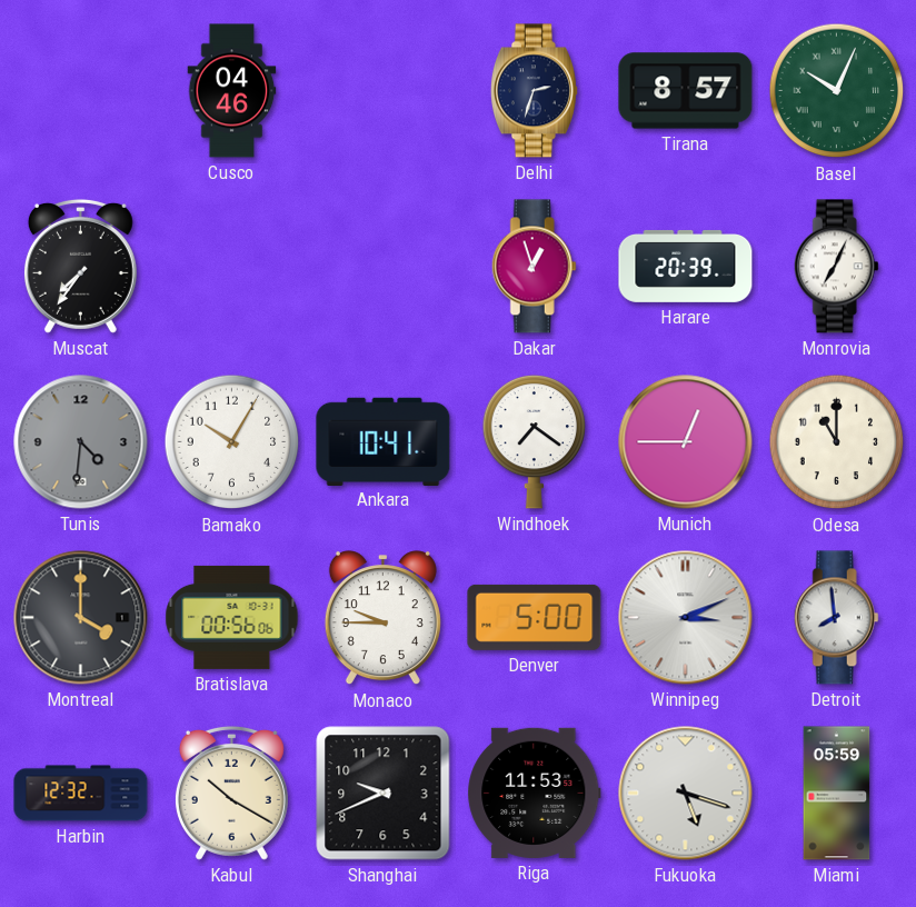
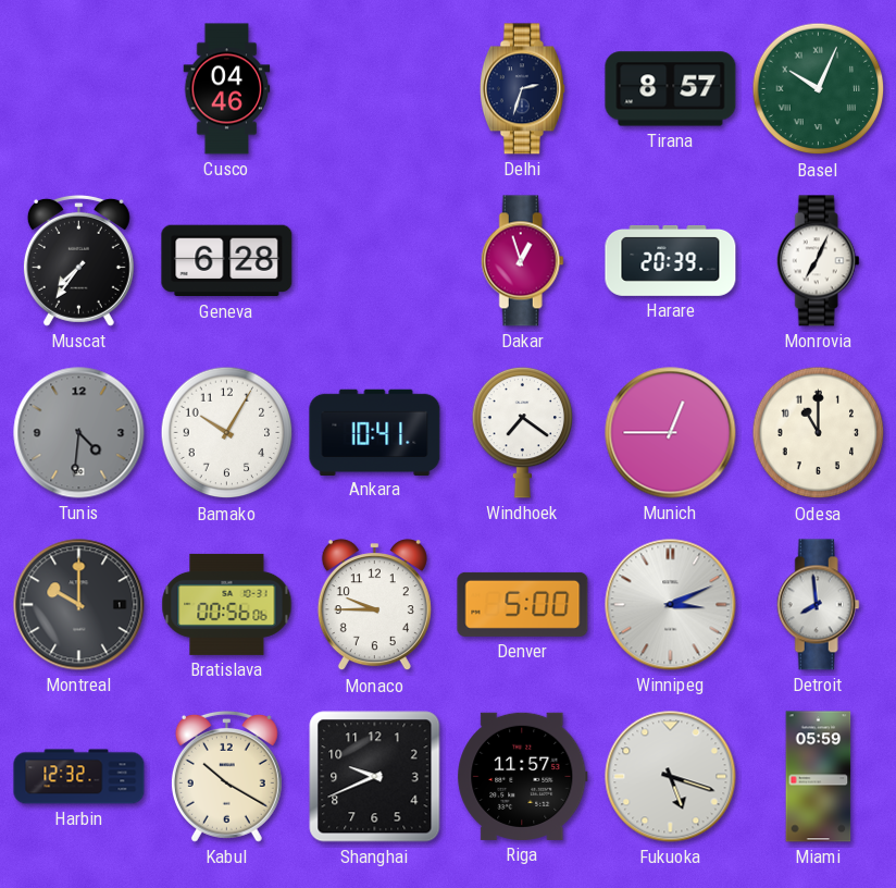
Geneva: none -> 6:28
Montreal: 4:00 -> 10:00
Riga: 11:53 -> 11:57
